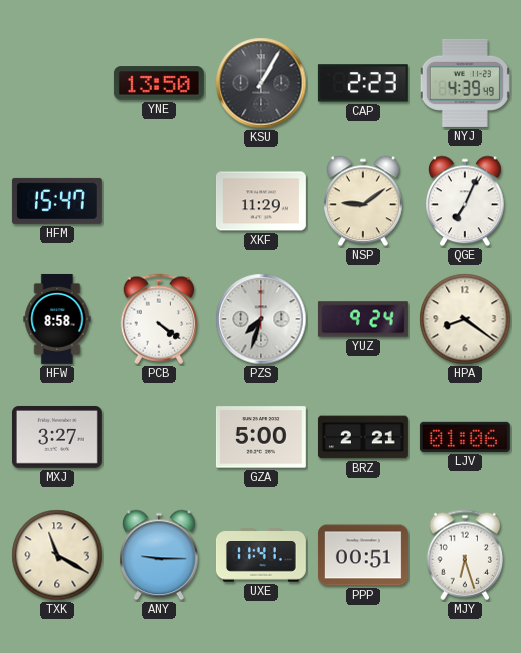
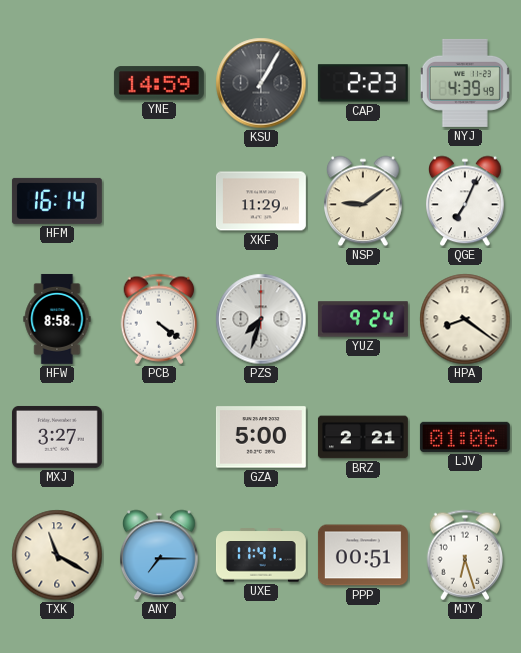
YNE: 13:50 -> 14:59
HFM: 15:47 -> 16:14
ANY: 9:15 -> 7:15
